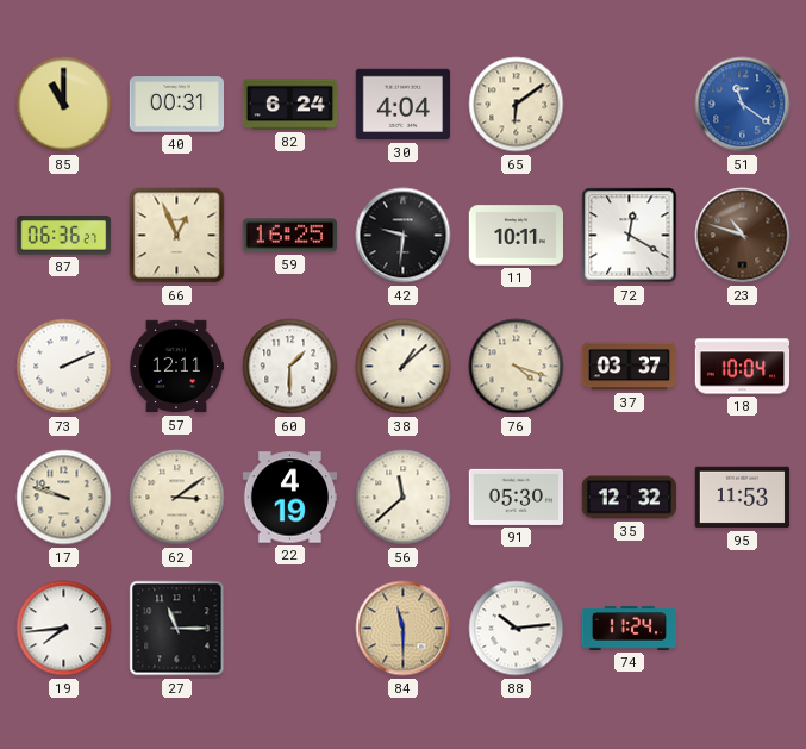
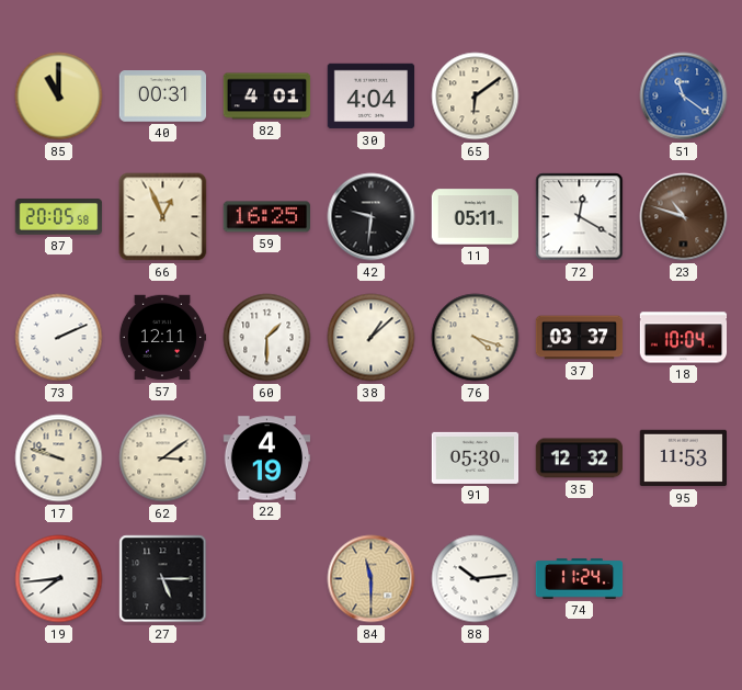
82: 6:24 -> 4:01
87: 06:36 -> 20:05
11: 10:11 -> 05:11
56: 11:38 -> none
27: 11:15 -> 5:15
